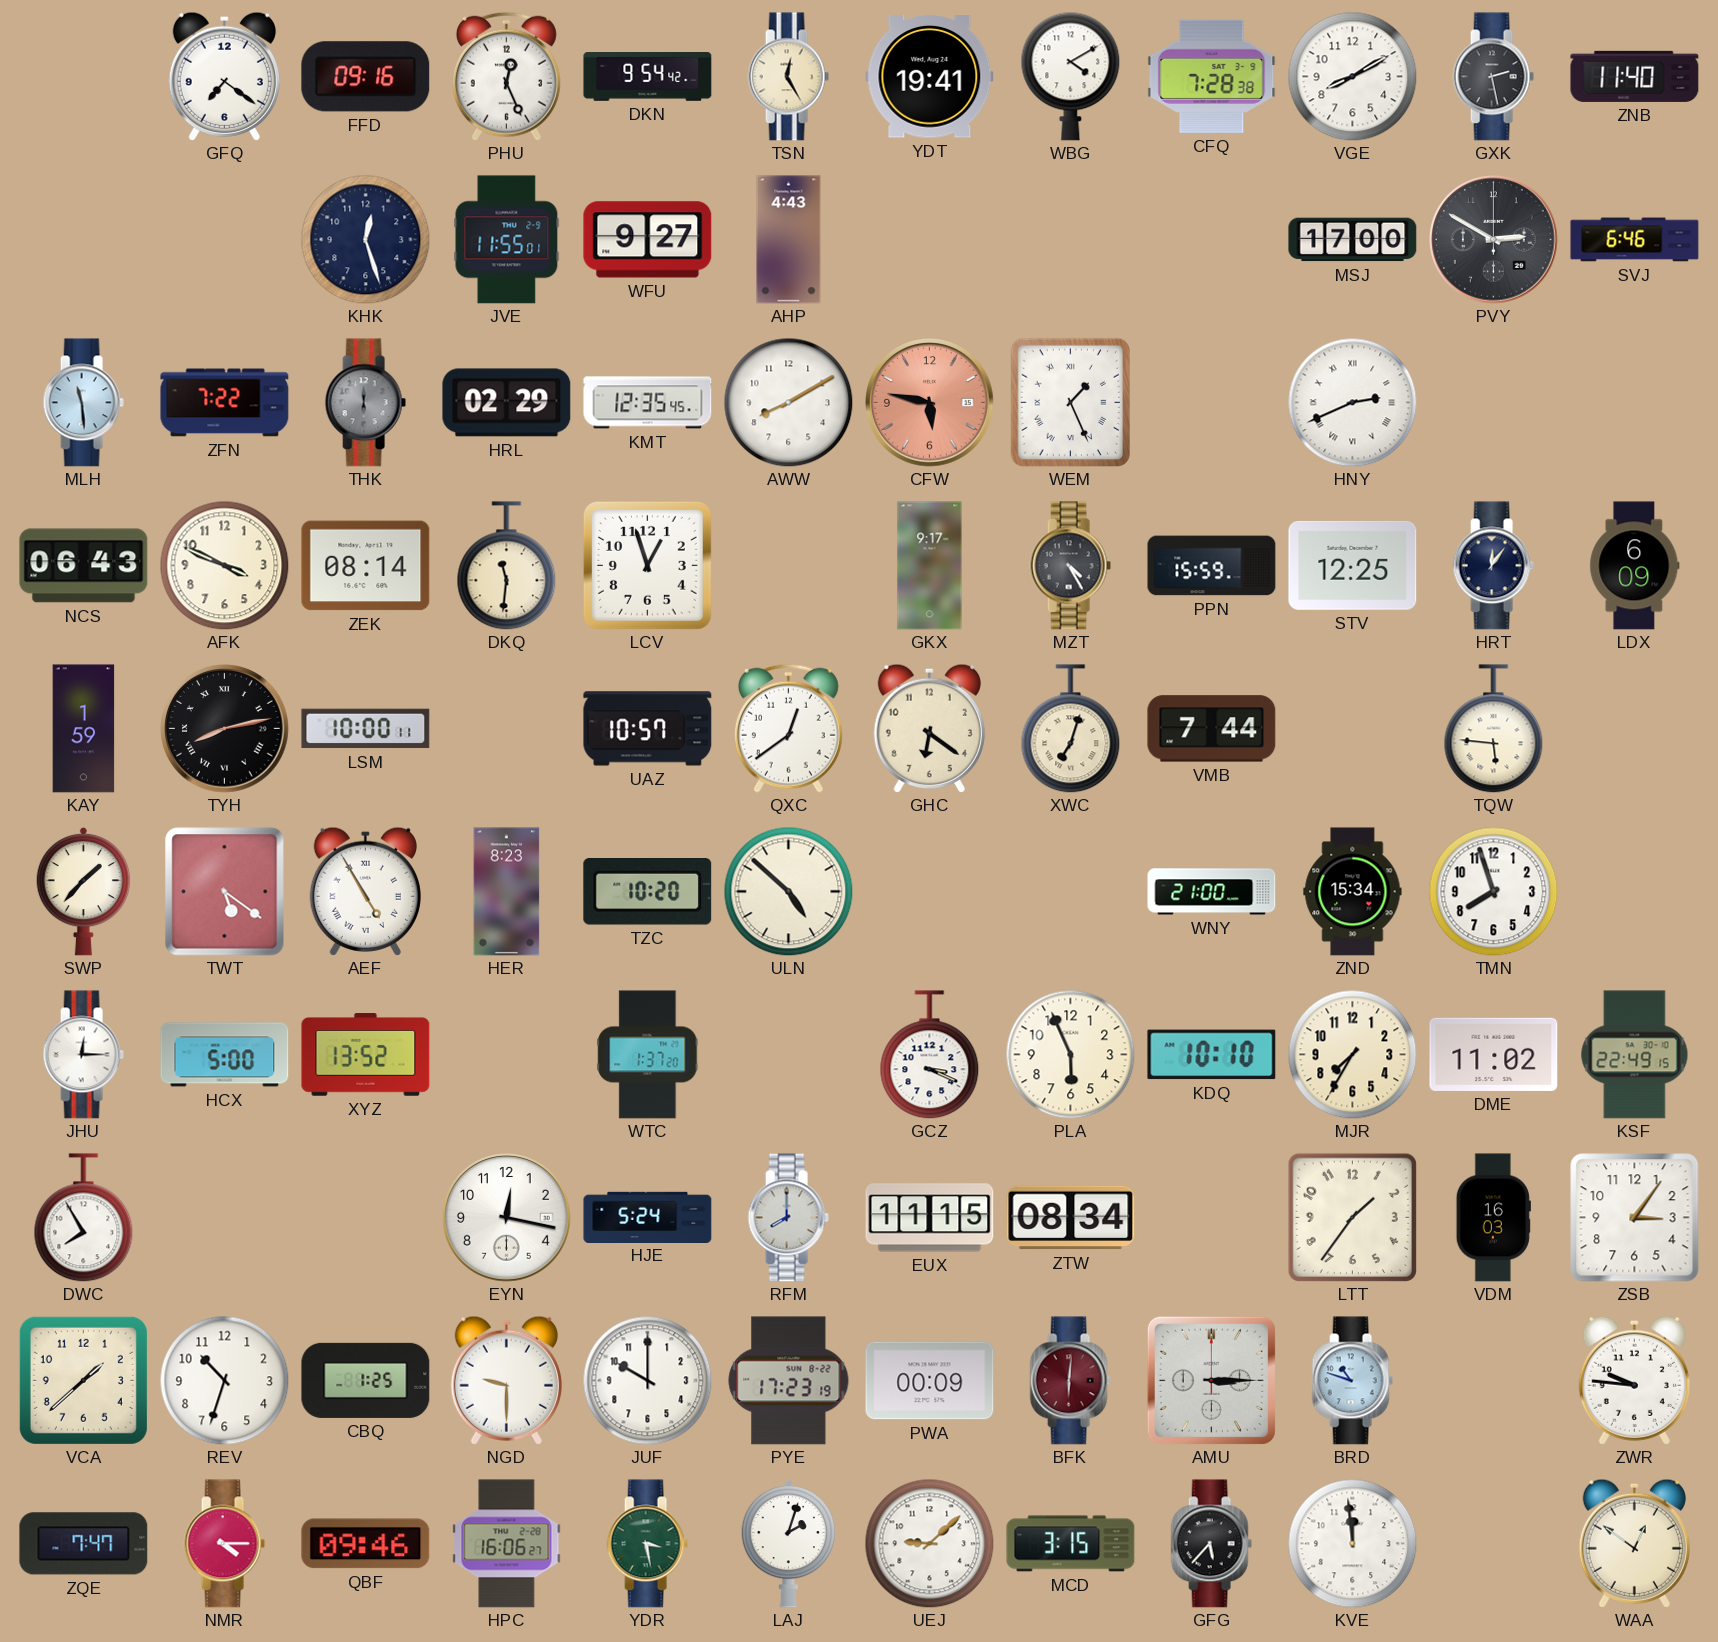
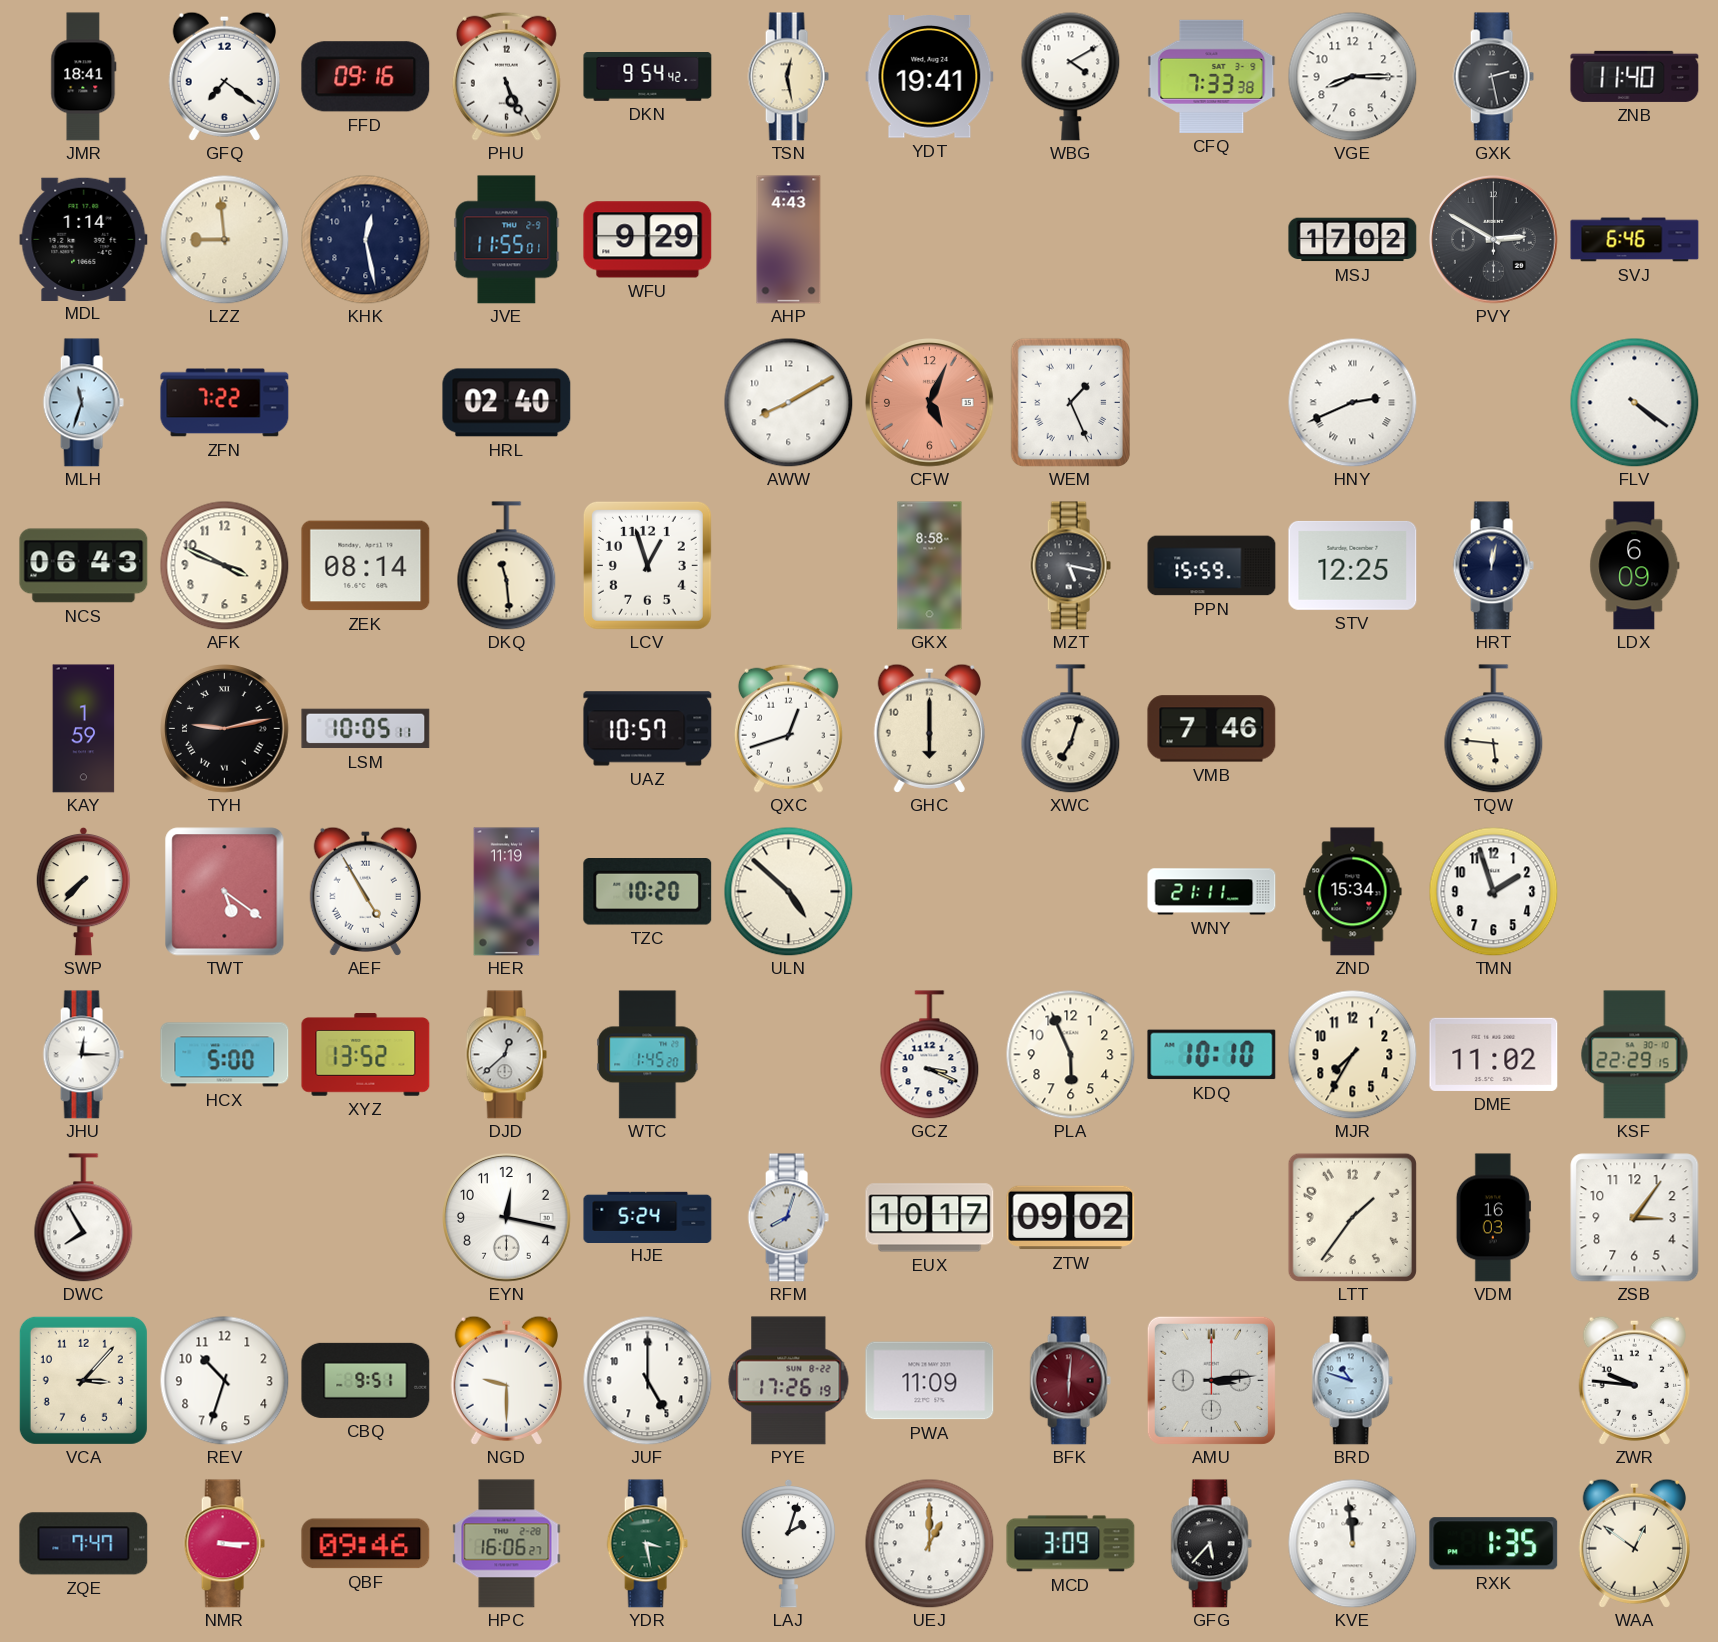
JMR: none -> 18:41
PHU: 12:26 -> 5:26
TSN: 12:25 -> 12:28
CFQ: 7:28 -> 7:33
VGE: 8:10 -> 8:15
MDL: none -> 1:14
LZZ: none -> 8:59
KHK: 12:27 -> 12:28
WFU: 9:27 -> 9:29
MSJ: 17:00 -> 17:02
MLH: 11:29 -> 11:33
THK: 6:00 -> none
HRL: 02:29 -> 02:40
KMT: 12:35 -> none
CFW: 5:47 -> 5:04
FLV: none -> 4:21
DKQ: 11:31 -> 11:29
GKX: 9:17 -> 8:58
MZT: 4:25 -> 5:17
HRT: 12:06 -> 12:02
TYH: 8:13 -> 9:13
LSM: 10:00 -> 10:05
QXC: 12:39 -> 12:42
GHC: 6:21 -> 6:00
VMB: 7:44 -> 7:46
SWP: 1:37 -> 7:37
HER: 8:23 -> 11:19
WNY: 21:00 -> 21:11
TMN: 7:57 -> 1:57
DJD: none -> 12:38
WTC: 1:37 -> 1:45
KSF: 22:49 -> 22:29
RFM: 8:00 -> 8:03
EUX: 11:15 -> 10:17
ZTW: 08:34 -> 09:02
VCA: 1:38 -> 3:07
CBQ: 1:25 -> 9:51
JUF: 10:00 -> 5:00
PYE: 17:23 -> 17:26
PWA: 00:09 -> 11:09
AMU: 3:15 -> 3:14
NMR: 4:15 -> 3:15
UEJ: 9:08 -> 1:00
MCD: 3:15 -> 3:09
RXK: none -> 1:35
